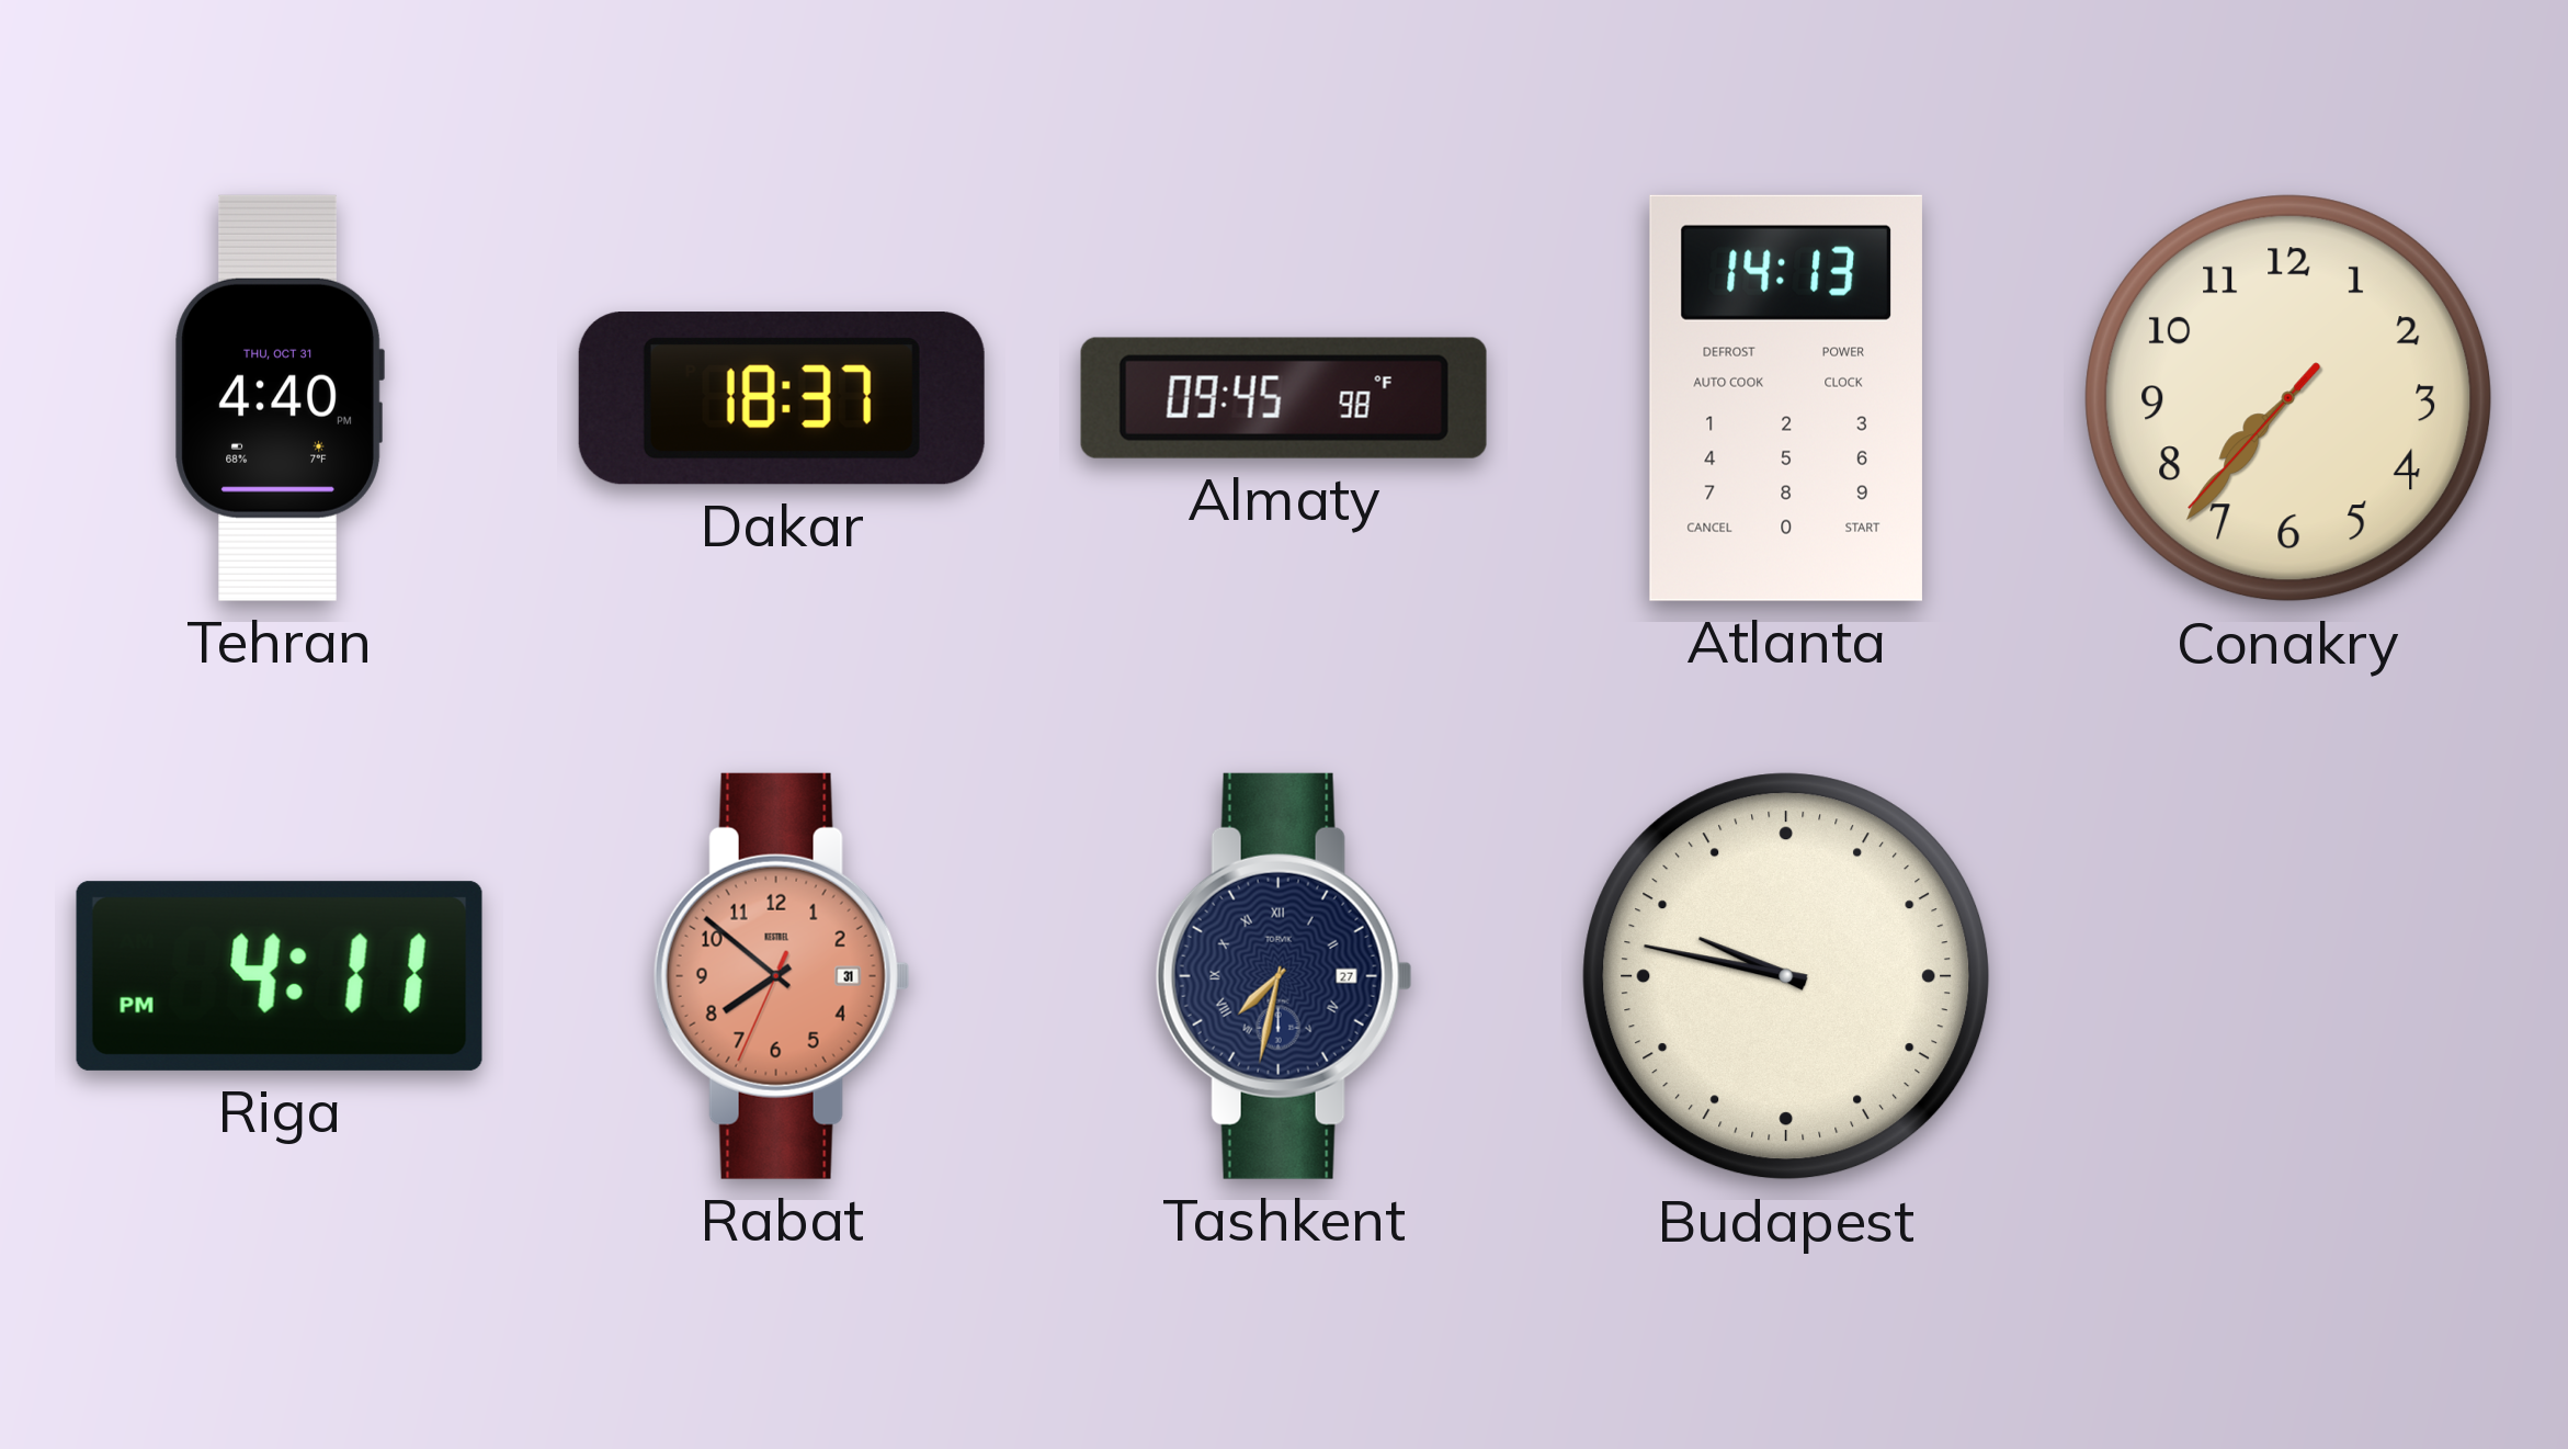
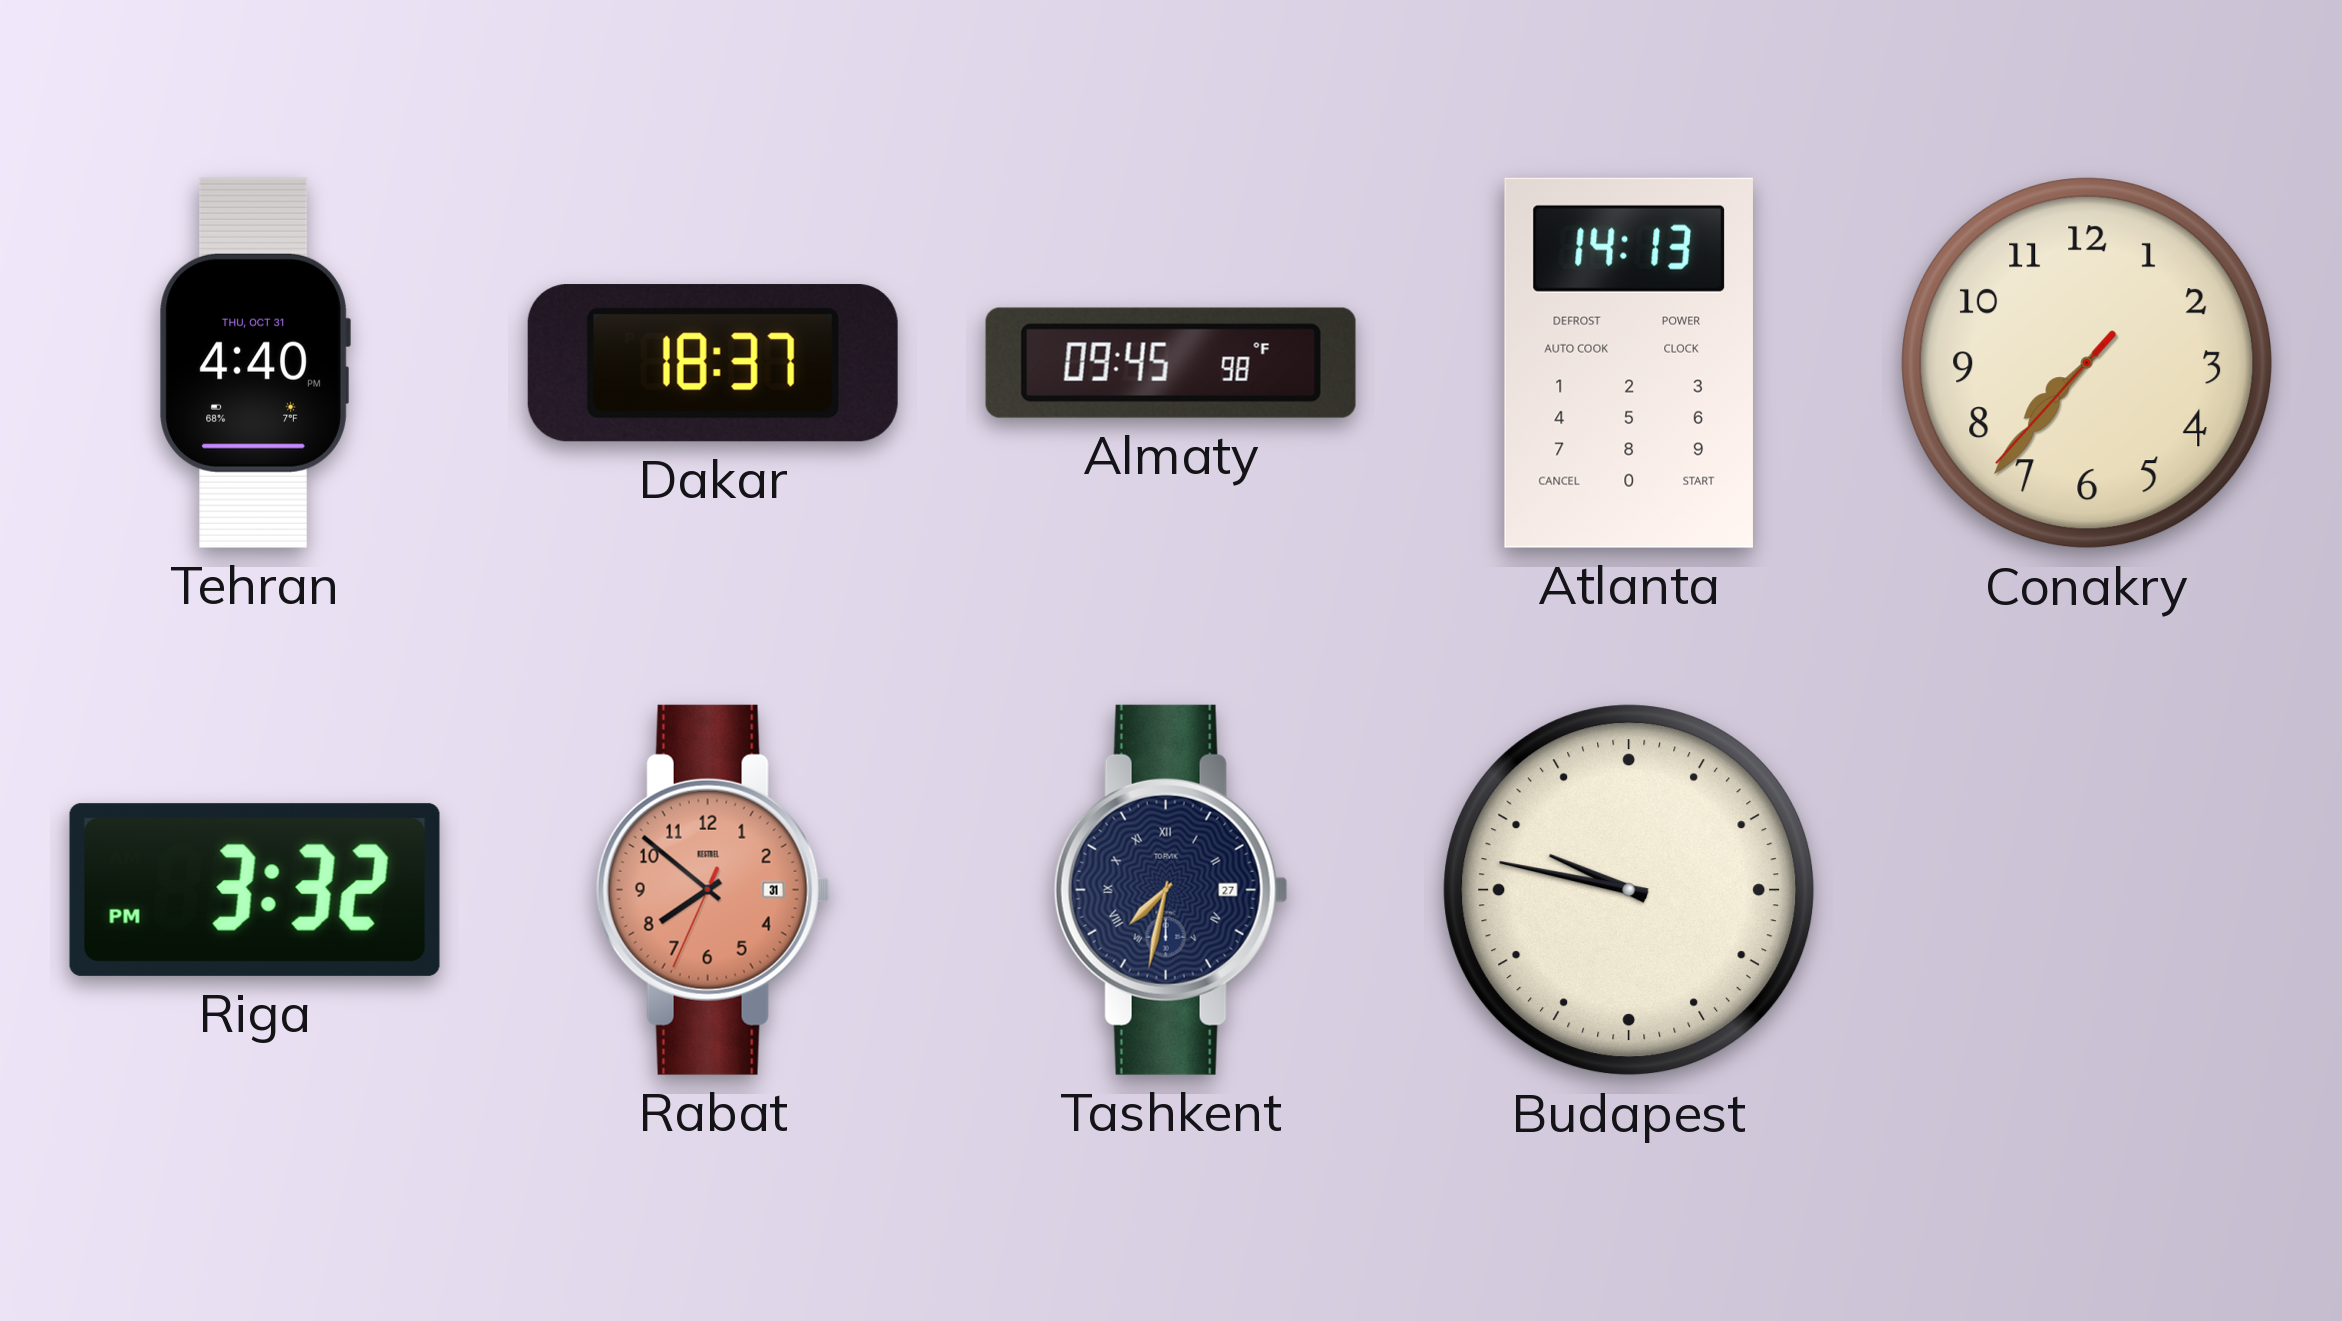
Riga: 4:11 -> 3:32
